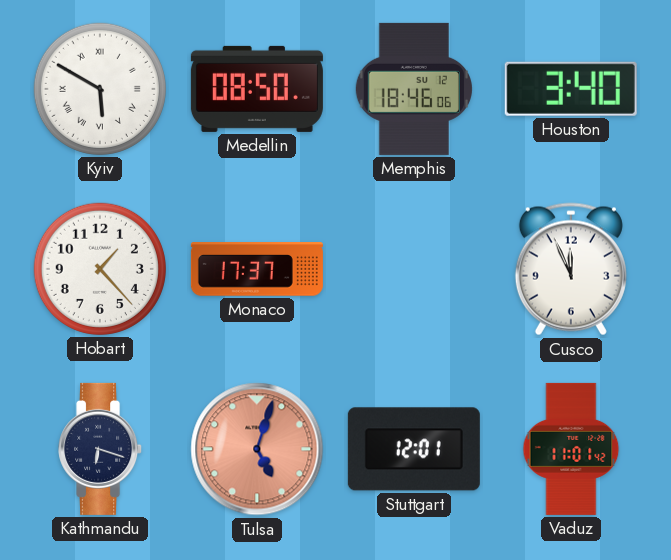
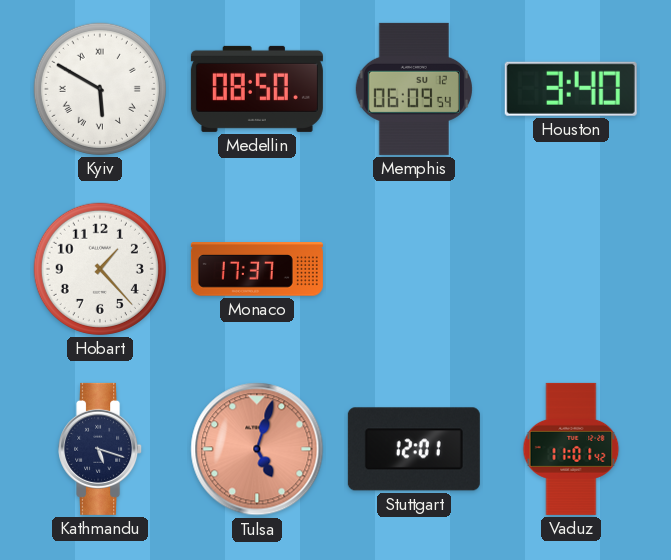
Memphis: 18:46 -> 06:09
Cusco: 11:56 -> none
Kathmandu: 6:18 -> 5:18
